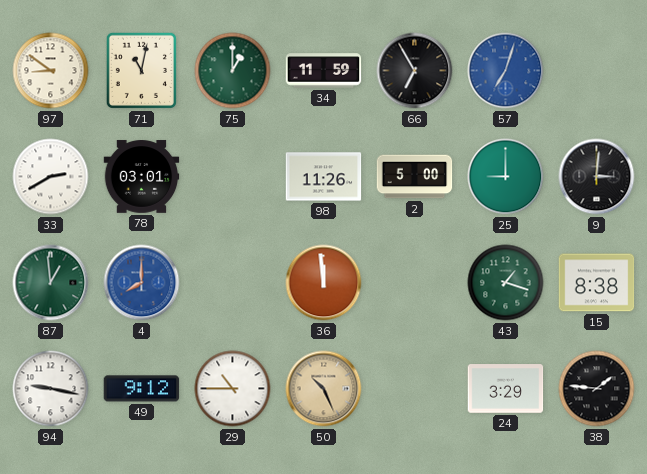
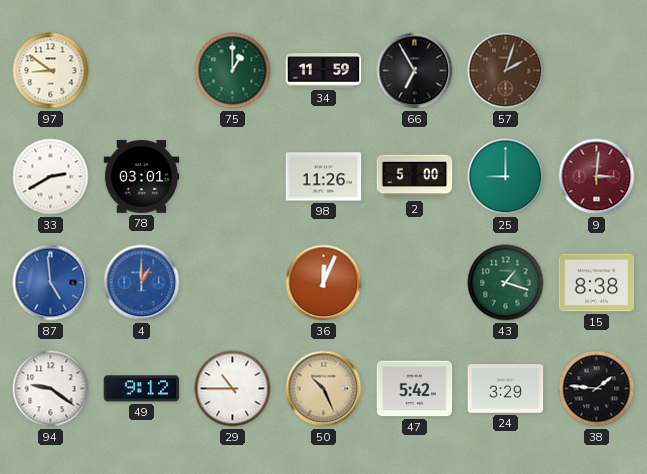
71: 11:02 -> none
57: 7:03 -> 2:03
57 dial: blue -> brown
9 dial: black -> burgundy
87: 12:59 -> 4:59
87 dial: green -> blue
4: 8:00 -> 1:00
36: 11:59 -> 12:04
94: 9:17 -> 9:21
47: none -> 5:42
